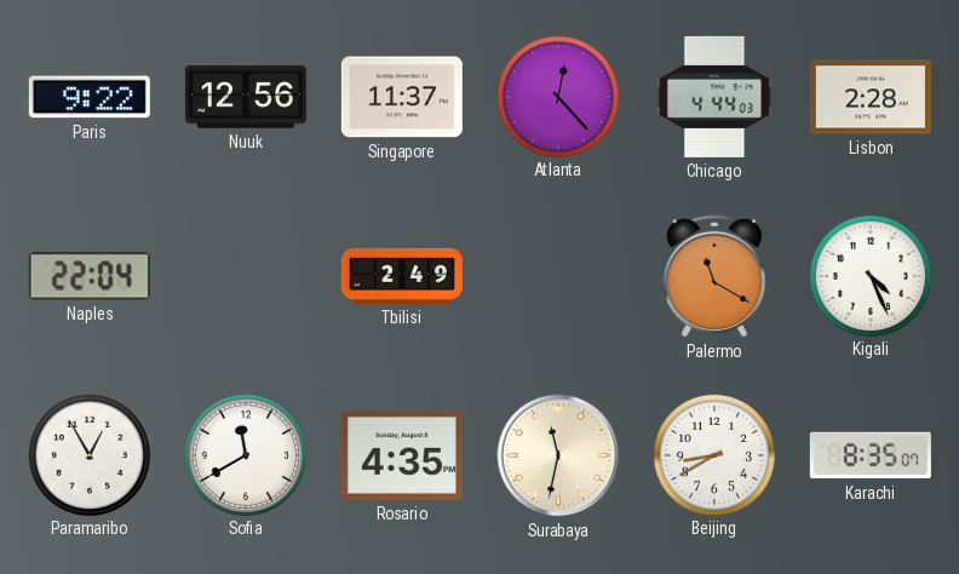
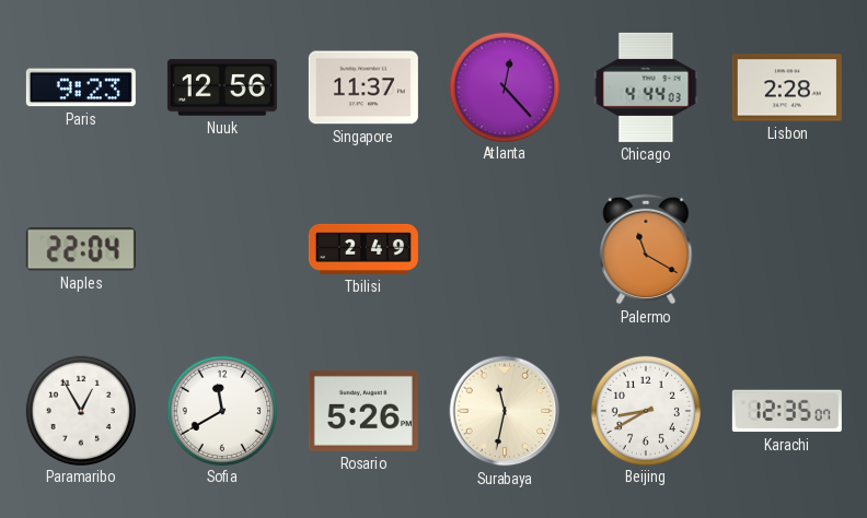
Paris: 9:22 -> 9:23
Kigali: 4:26 -> none
Rosario: 4:35 -> 5:26
Karachi: 8:35 -> 12:35
